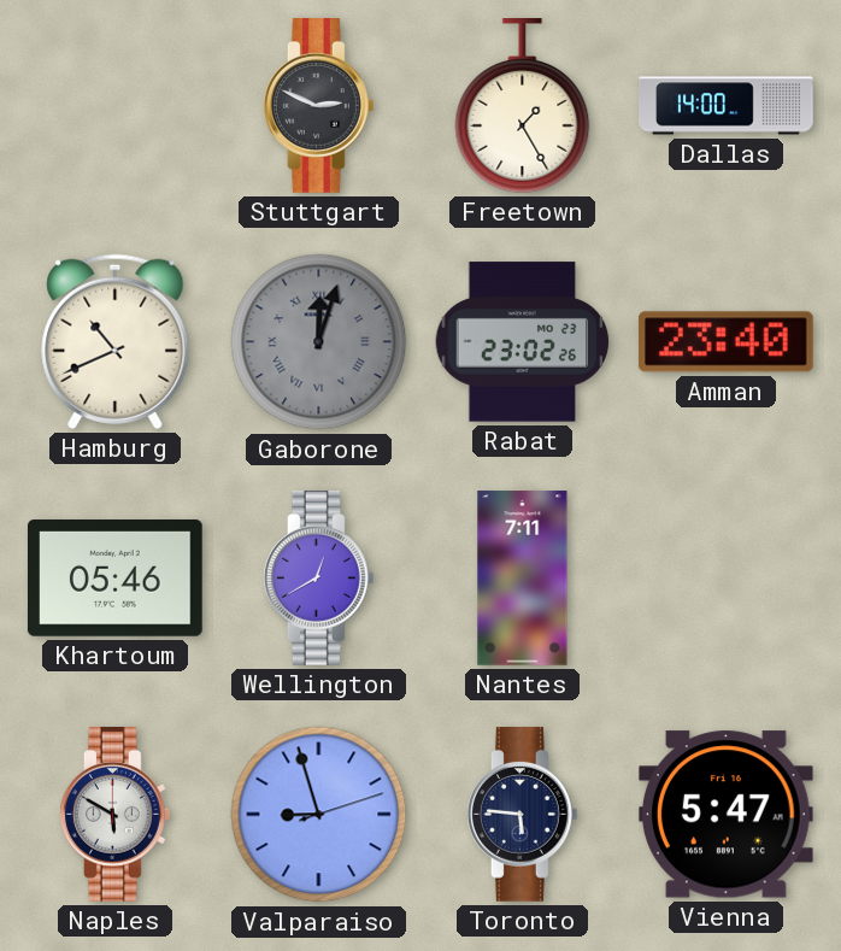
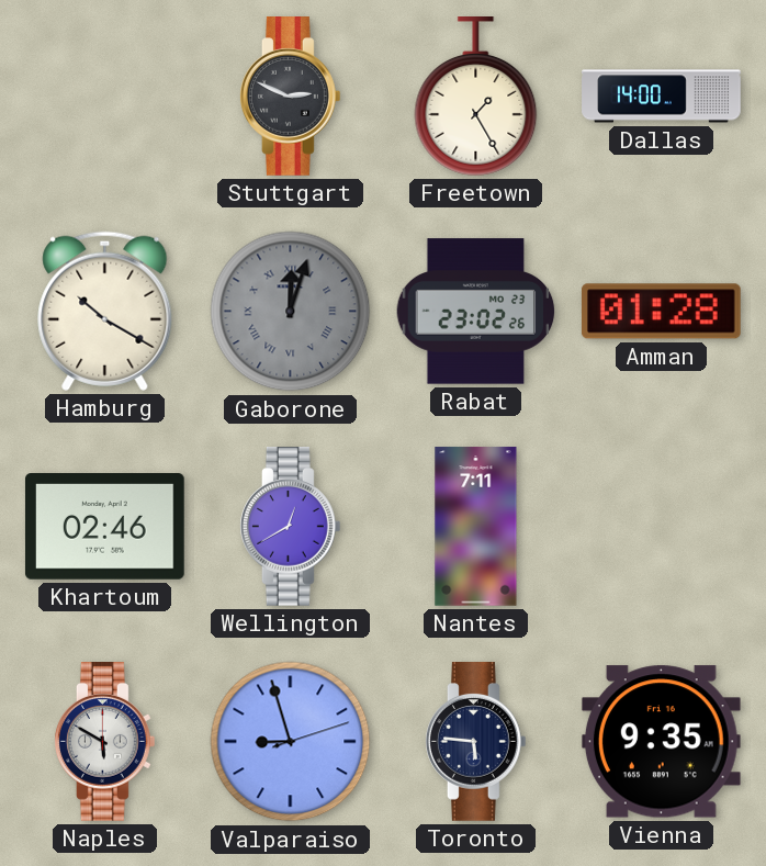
Hamburg: 10:41 -> 10:20
Amman: 23:40 -> 01:28
Khartoum: 05:46 -> 02:46
Vienna: 5:47 -> 9:35
